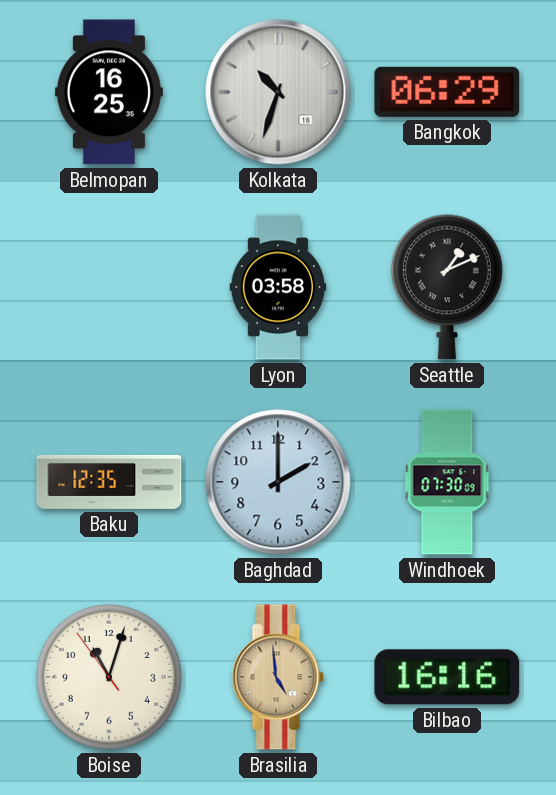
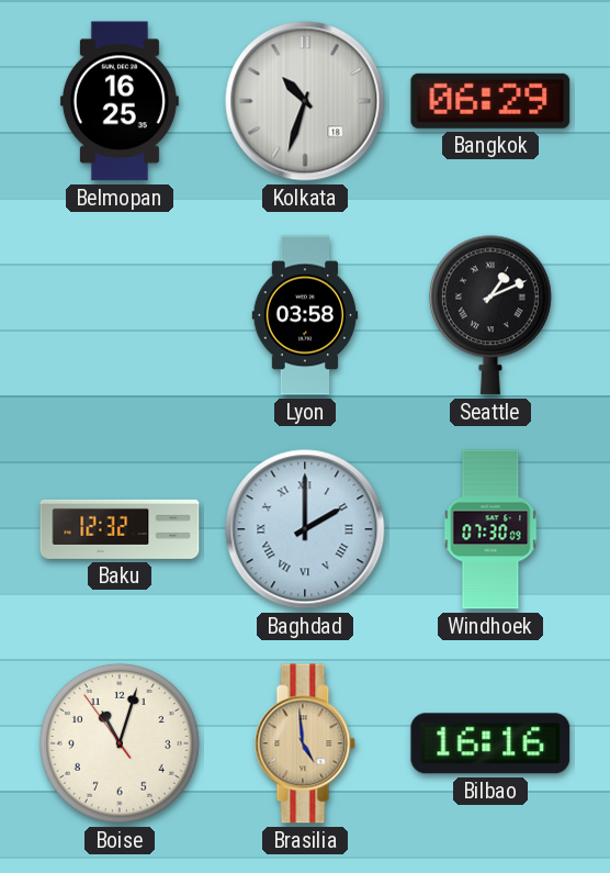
Baku: 12:35 -> 12:32
Baghdad numerals: Arabic -> Roman
